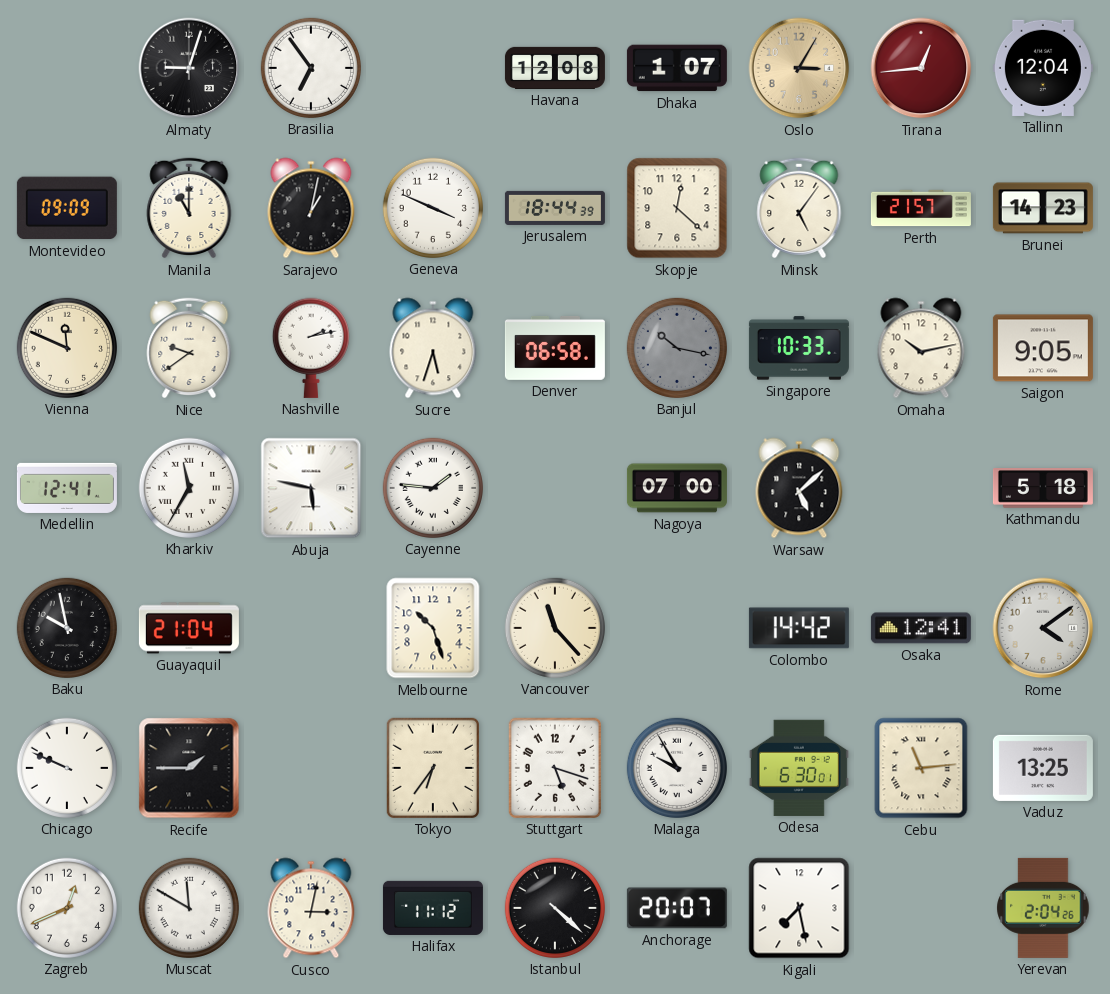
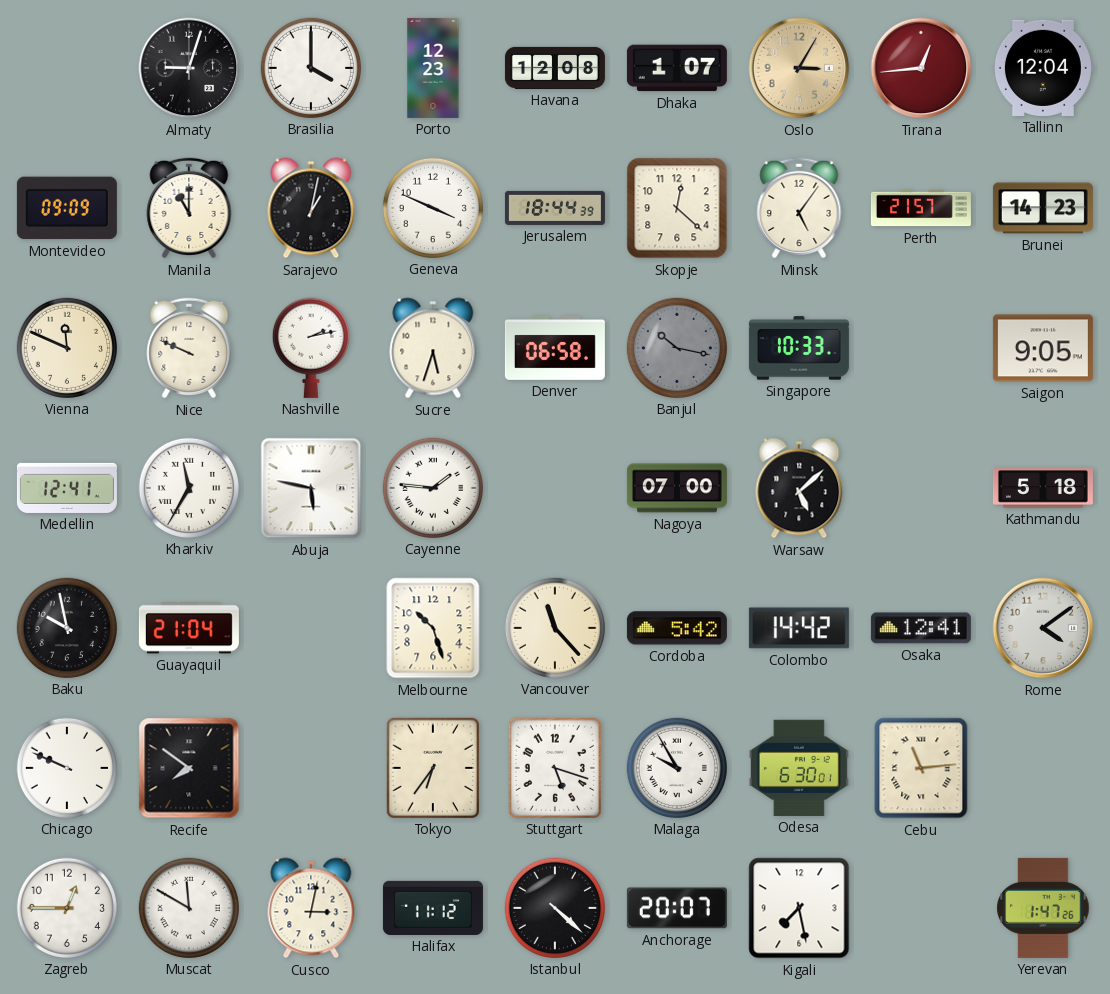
Brasilia: 6:54 -> 4:00
Porto: none -> 12:23
Nice: 9:39 -> 9:49
Omaha: 10:13 -> none
Cordoba: none -> 5:42
Recife: 1:45 -> 7:51
Vaduz: 13:25 -> none
Zagreb: 12:41 -> 12:45
Yerevan: 2:04 -> 1:47
